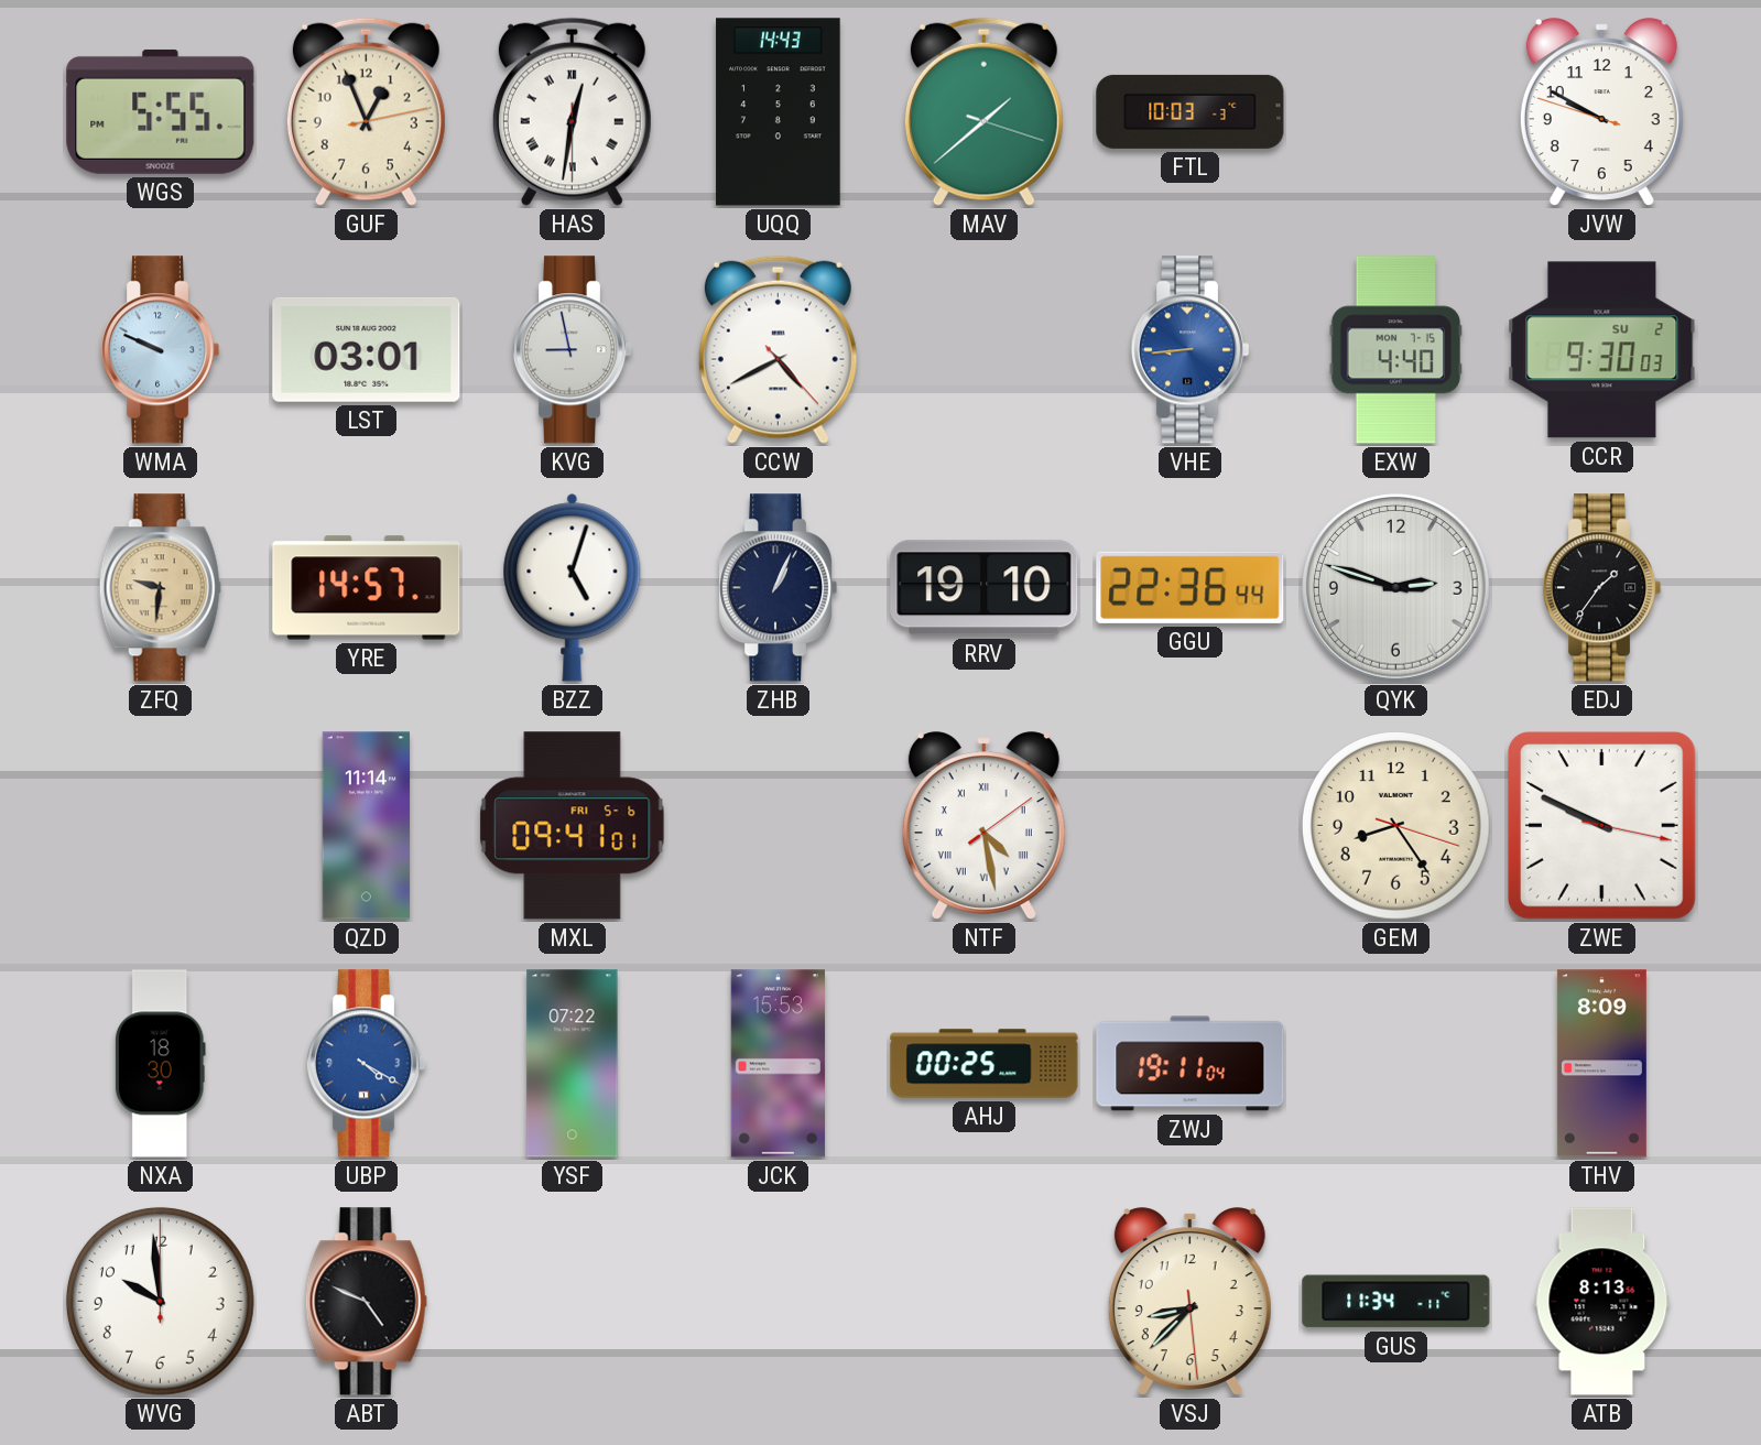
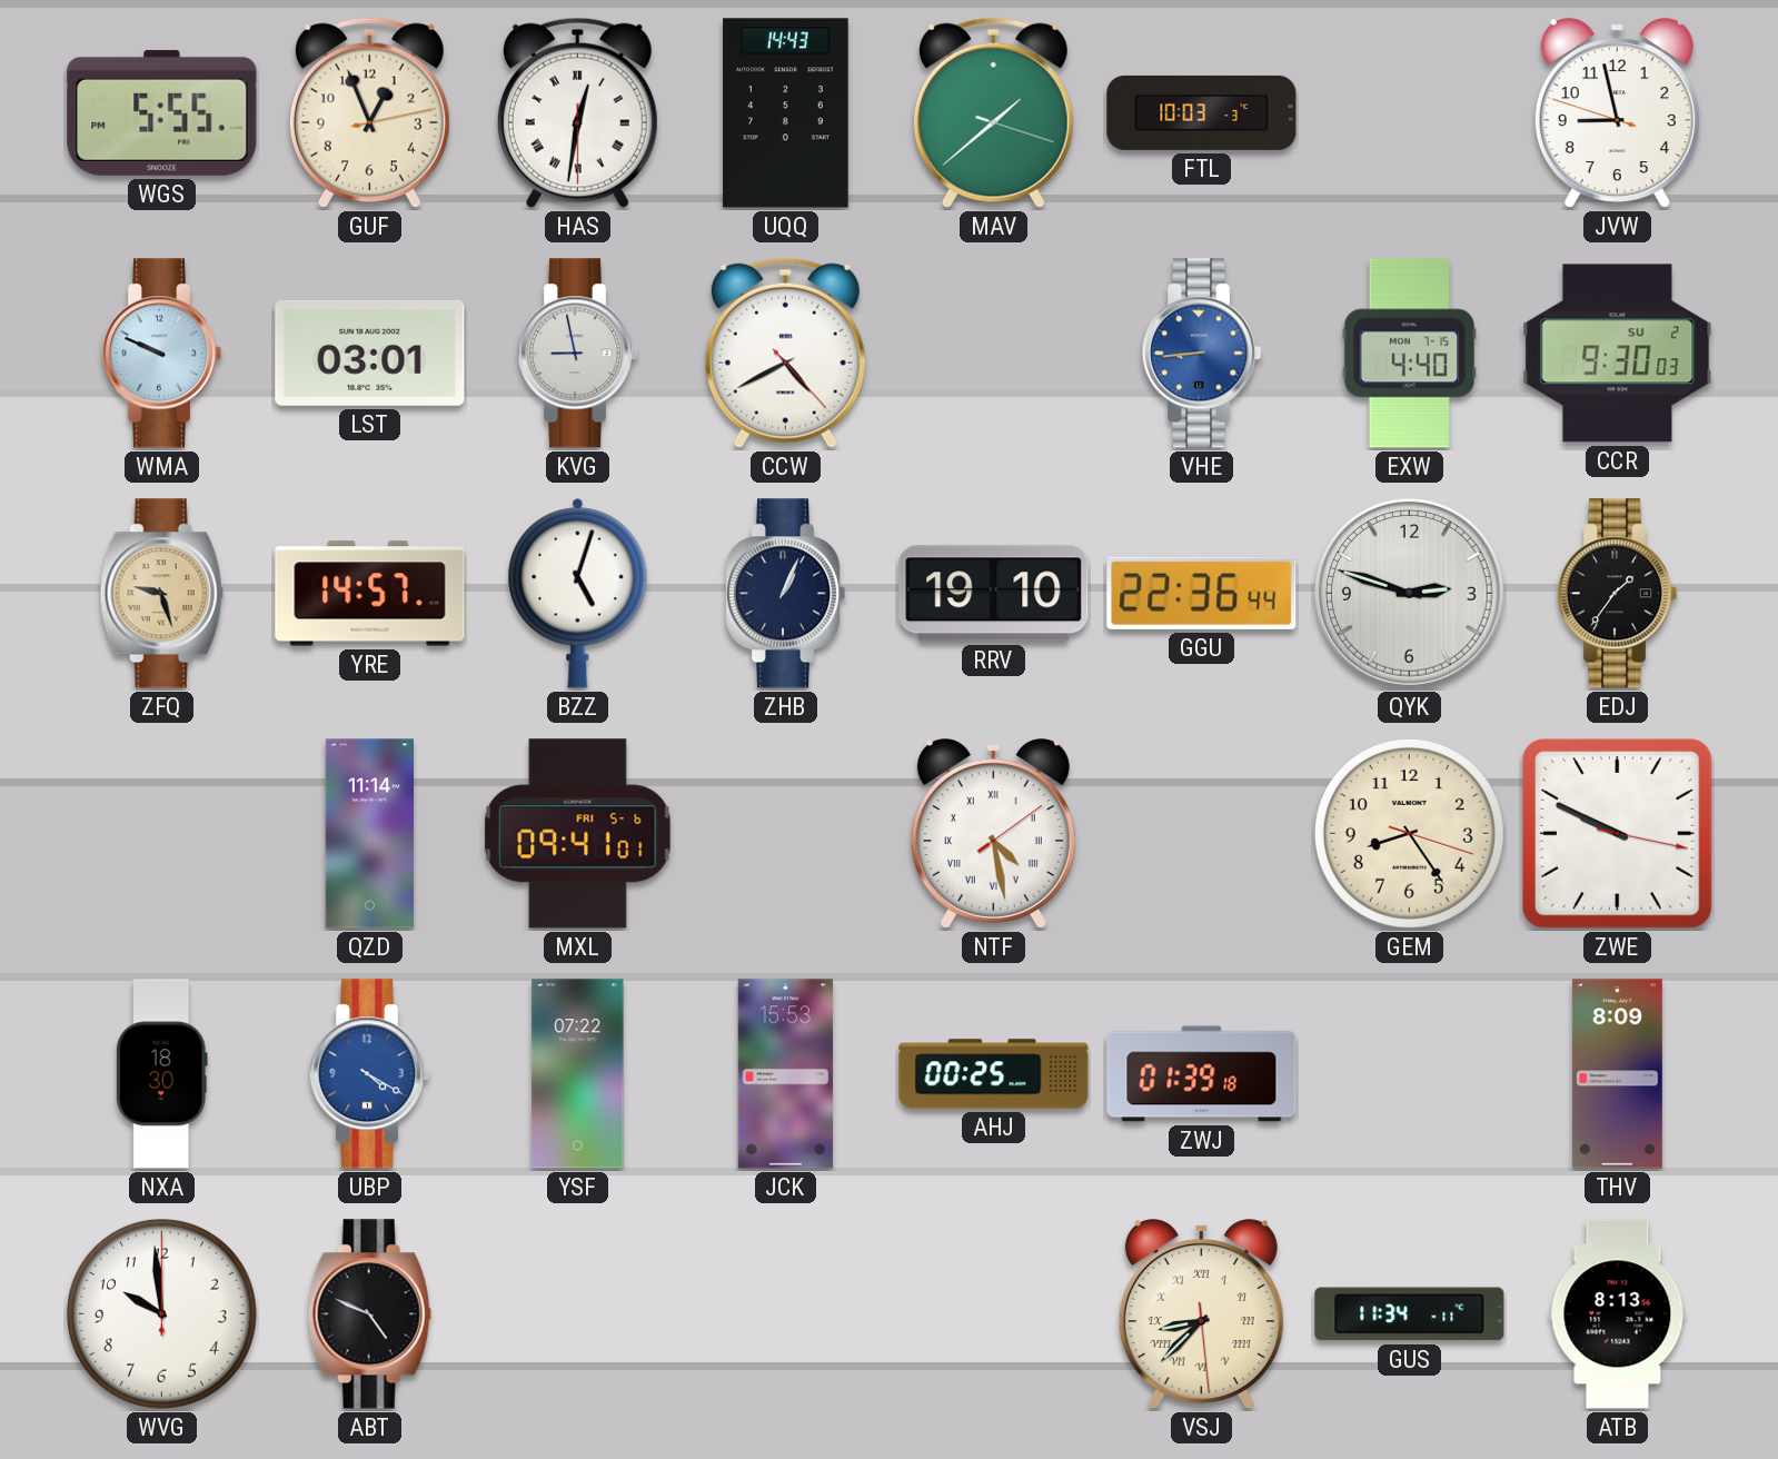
JVW: 9:49 -> 8:57
ZFQ: 9:31 -> 9:27
ZWJ: 19:11 -> 01:39
VSJ numerals: Arabic -> Roman
